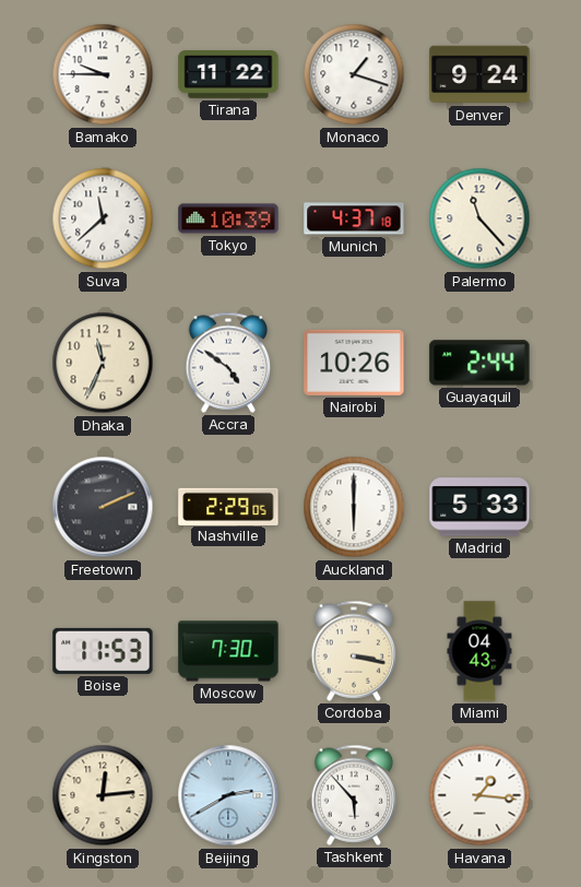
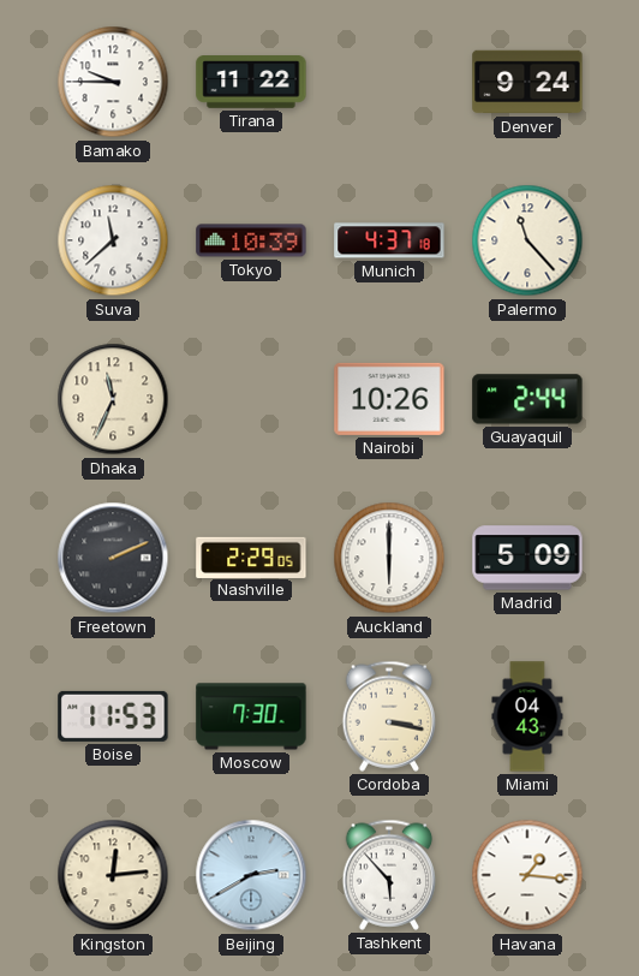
Monaco: 1:18 -> none
Accra: 4:51 -> none
Madrid: 5:33 -> 5:09
